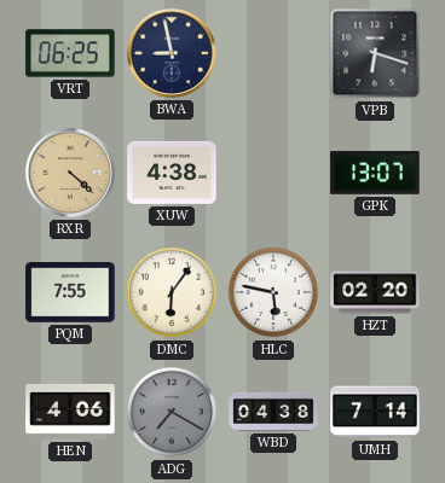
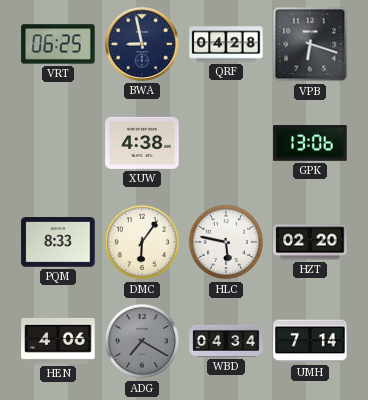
QRF: none -> 04:28
RXR: 4:22 -> none
GPK: 13:07 -> 13:06
PQM: 7:55 -> 8:33
WBD: 04:38 -> 04:34
